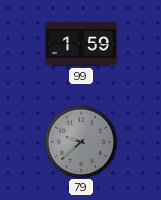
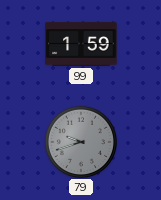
79: 9:38 -> 9:42
